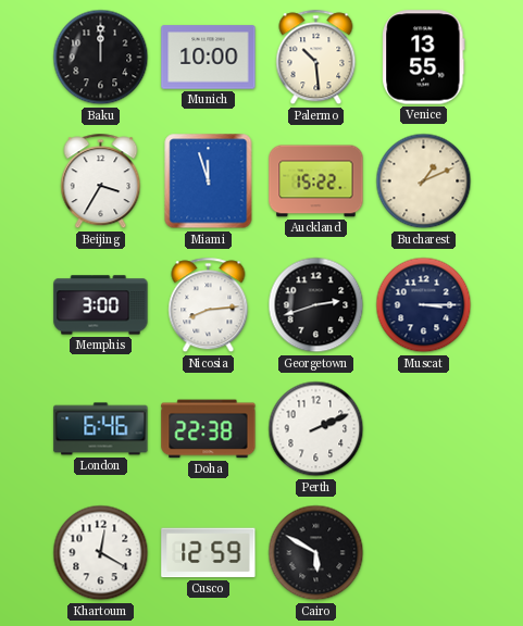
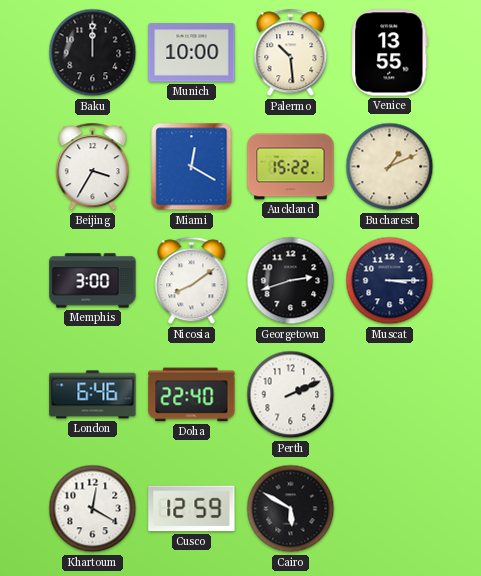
Miami: 11:57 -> 12:20
Nicosia: 8:14 -> 8:09
Doha: 22:38 -> 22:40
